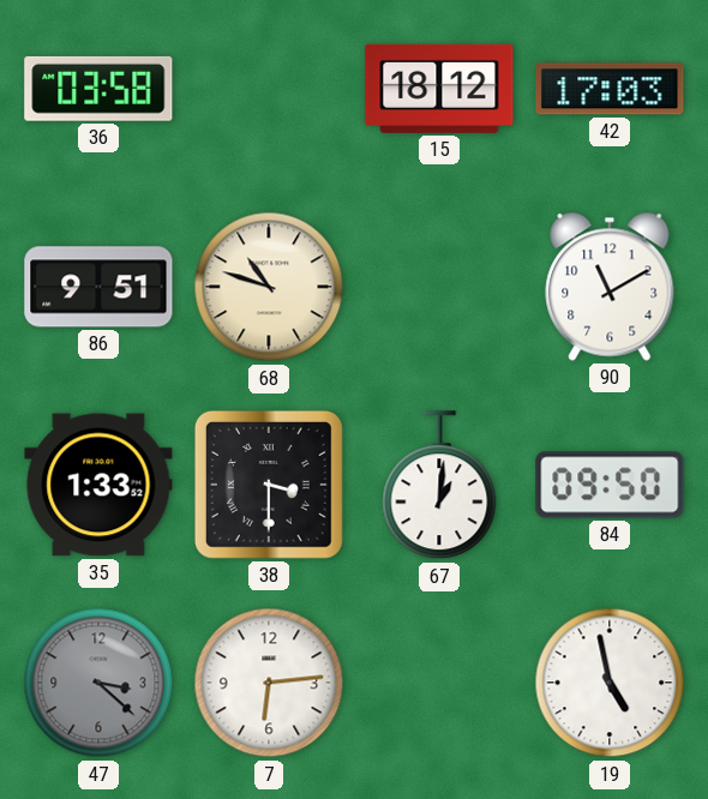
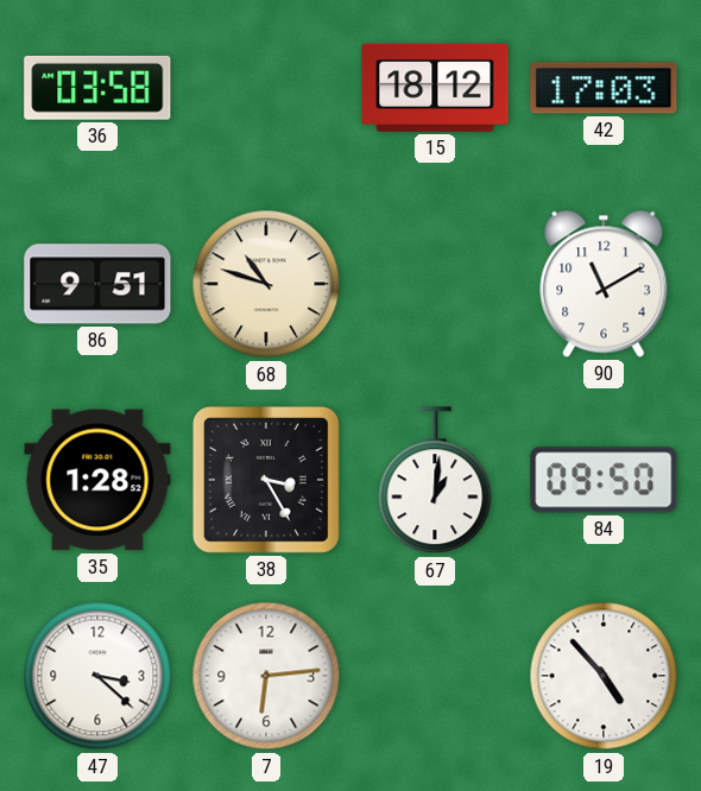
35: 1:33 -> 1:28
38: 3:30 -> 3:25
47 dial: grey -> white
19: 4:58 -> 4:53
